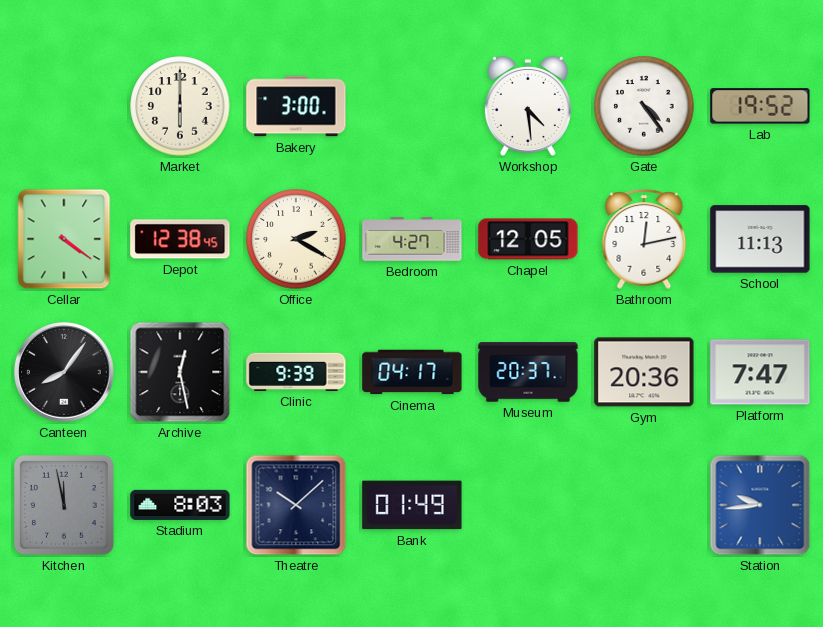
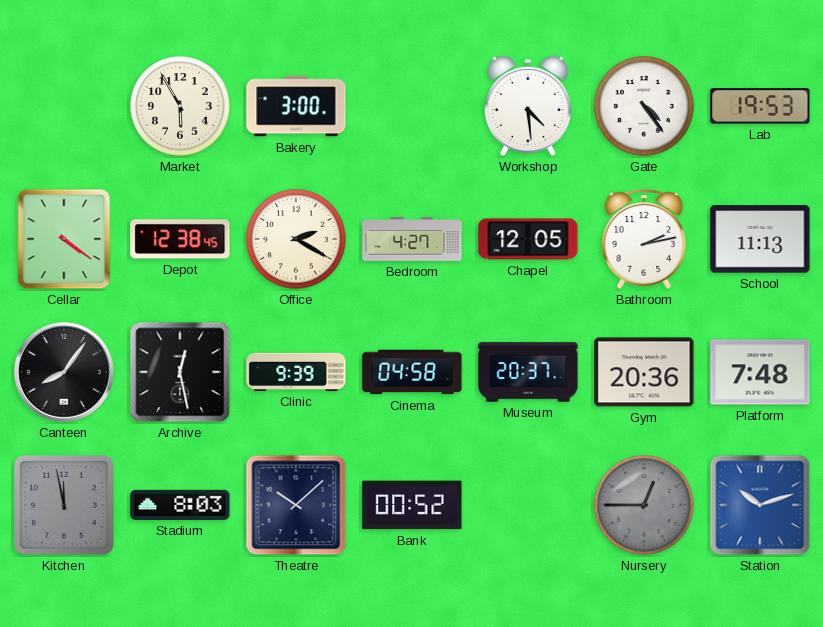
Market: 6:00 -> 5:55
Lab: 19:52 -> 19:53
Bathroom: 12:13 -> 2:13
Cinema: 04:17 -> 04:58
Platform: 7:47 -> 7:48
Bank: 01:49 -> 00:52
Nursery: none -> 12:45
Station: 9:44 -> 10:12
